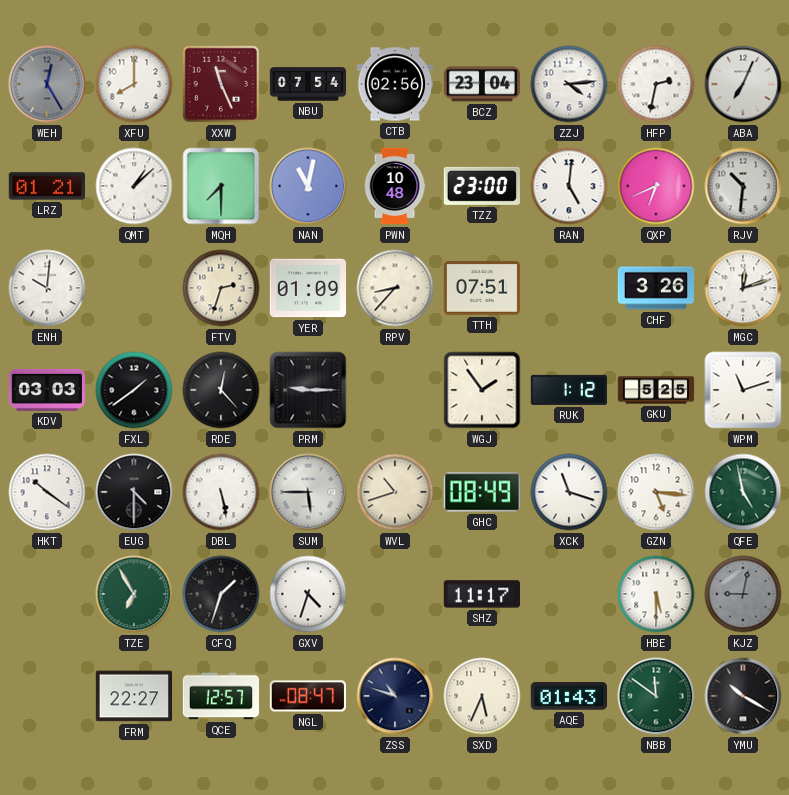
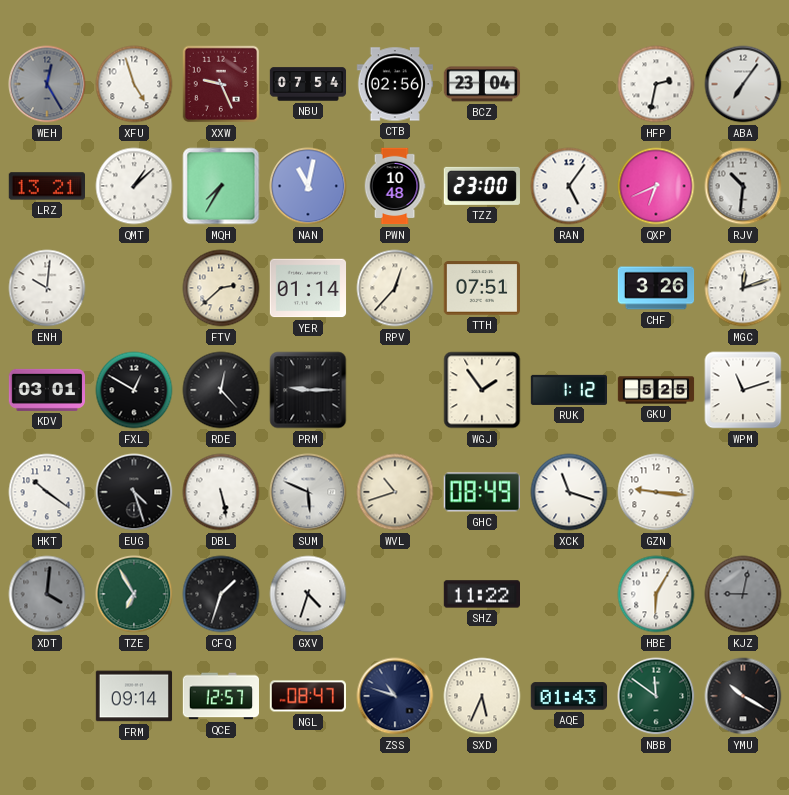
XFU: 8:00 -> 4:57
XXW: 11:26 -> 9:26
ZZJ: 4:14 -> none
ABA: 7:04 -> 7:06
LRZ: 01:21 -> 13:21
MQH: 7:30 -> 7:35
RAN: 5:01 -> 5:06
FTV: 2:33 -> 2:38
YER: 01:09 -> 01:14
RPV: 8:37 -> 12:37
KDV: 03:03 -> 03:01
FXL: 1:39 -> 12:50
EUG: 4:30 -> 4:27
SUM: 5:45 -> 5:49
GZN: 5:16 -> 9:16
QFE: 4:58 -> none
XDT: none -> 4:01
SHZ: 11:17 -> 11:22
HBE: 5:30 -> 6:05
FRM: 22:27 -> 09:14
